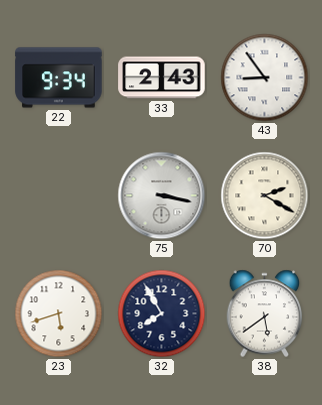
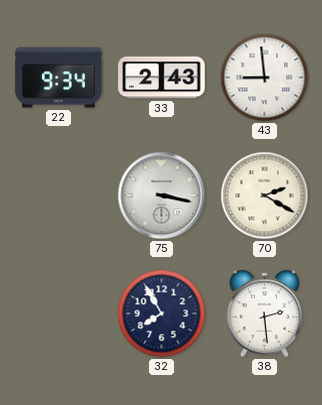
43: 8:54 -> 8:59
23: 5:42 -> none
38: 5:39 -> 2:29
